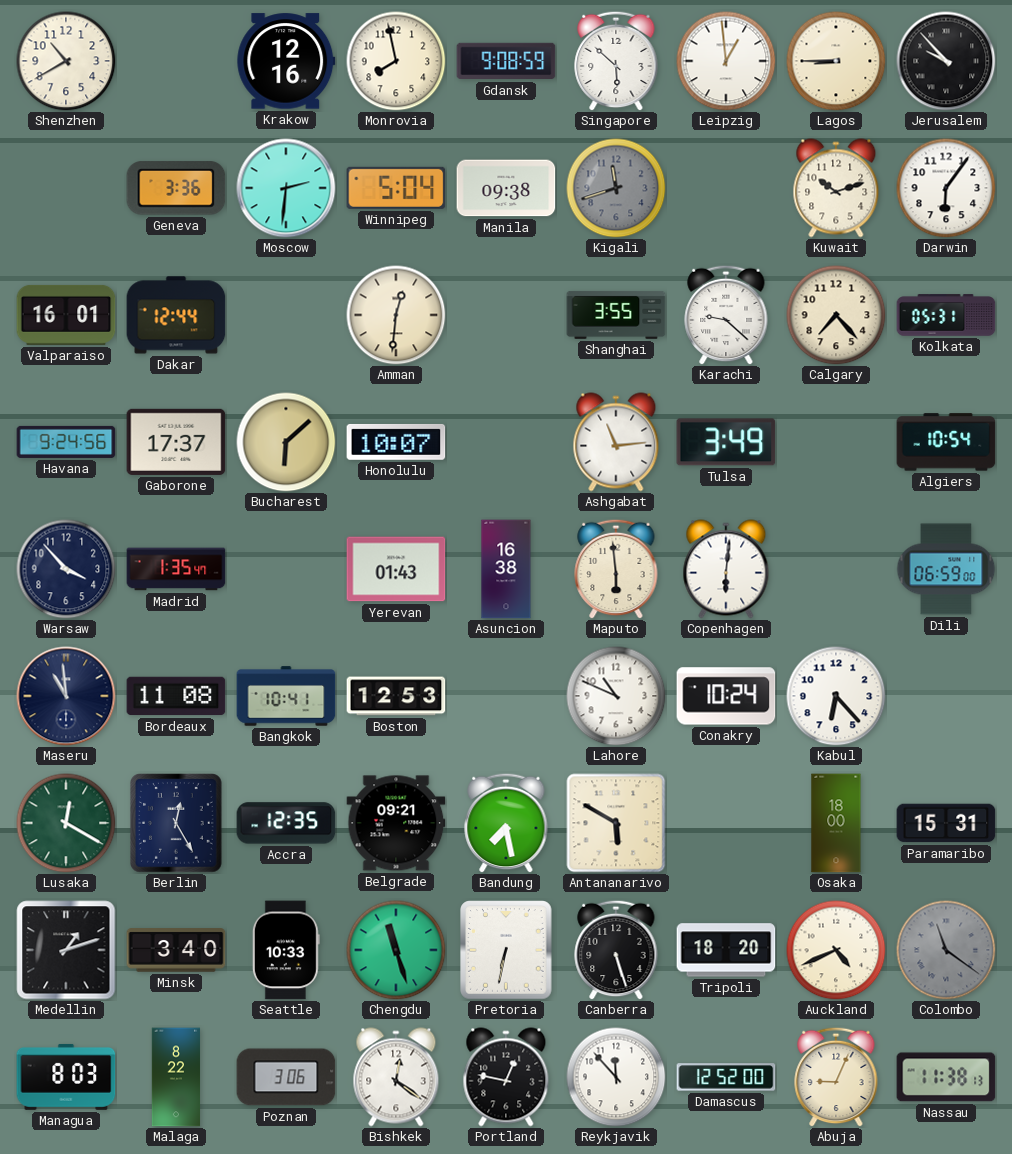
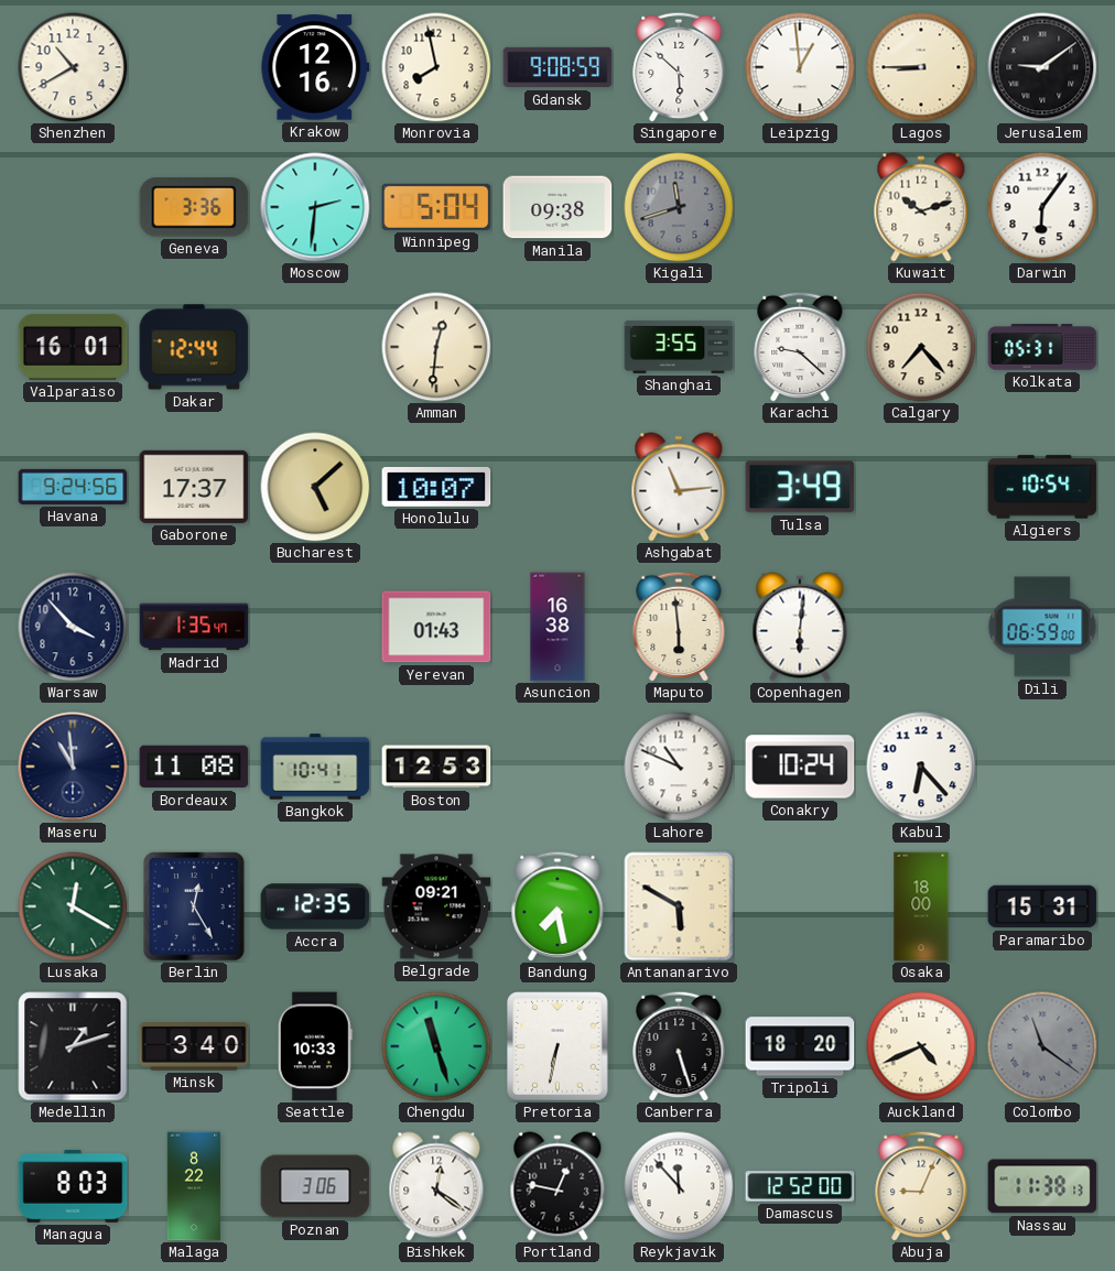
Jerusalem: 9:53 -> 9:09
Bucharest: 6:08 -> 5:08
